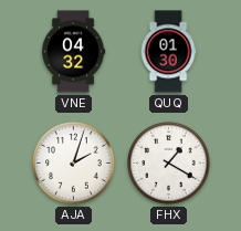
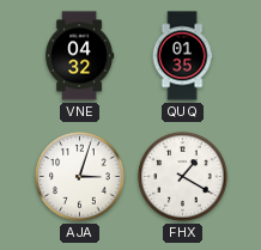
QUQ: 01:30 -> 01:35
AJA: 2:03 -> 3:03
